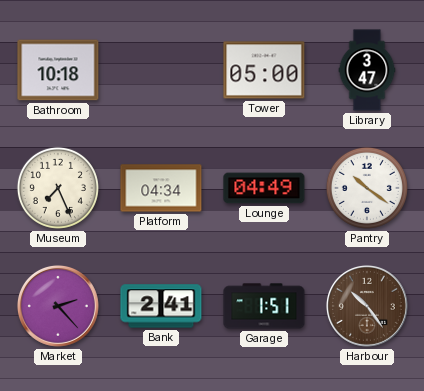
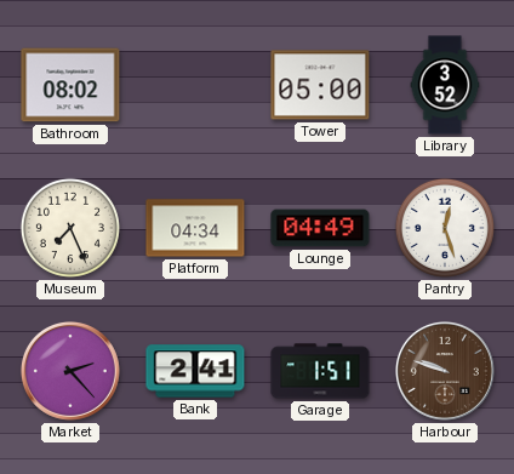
Bathroom: 10:18 -> 08:02
Library: 3:47 -> 3:52
Pantry: 10:21 -> 12:27
Harbour: 10:24 -> 9:48
